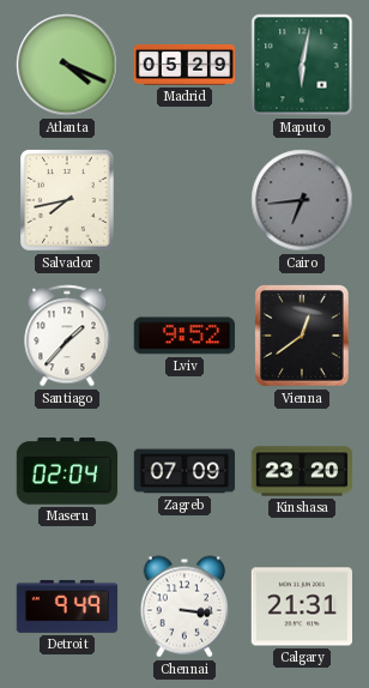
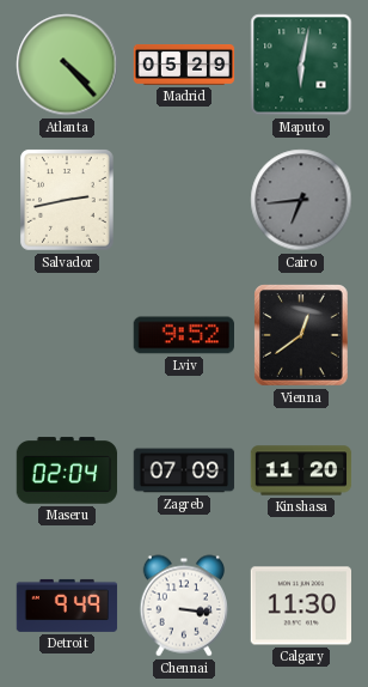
Atlanta: 4:19 -> 4:23
Salvador: 7:43 -> 2:43
Santiago: 1:37 -> none
Kinshasa: 23:20 -> 11:20
Calgary: 21:31 -> 11:30
